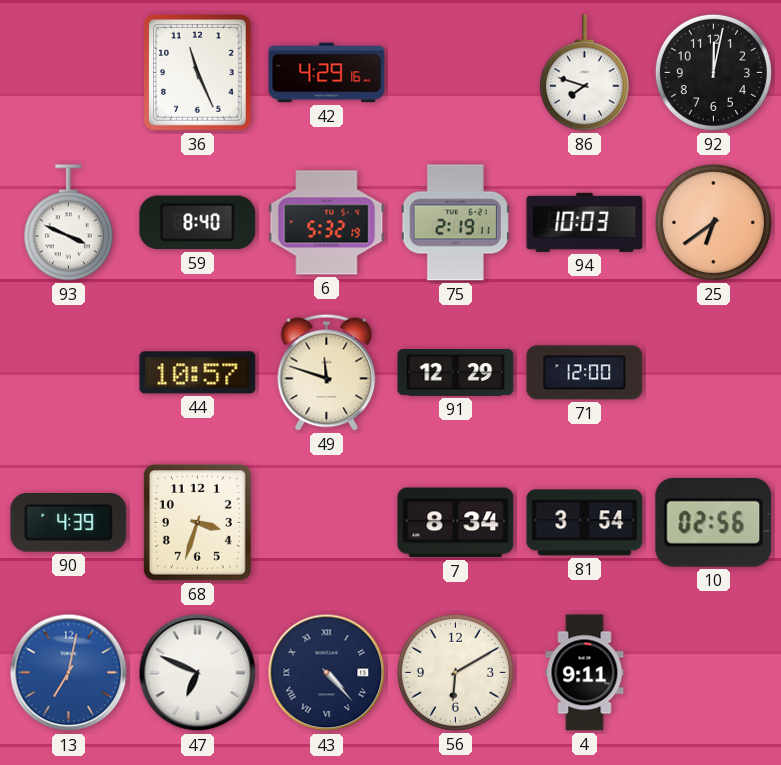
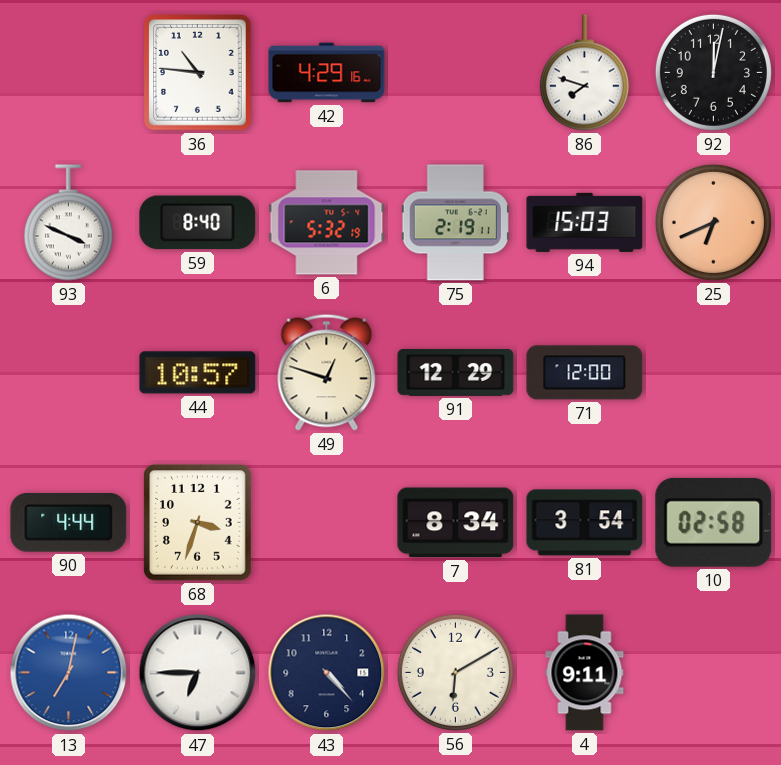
36: 11:26 -> 10:46
94: 10:03 -> 15:03
25: 6:39 -> 6:41
49: 11:48 -> 12:48
90: 4:39 -> 4:44
10: 02:56 -> 02:58
47: 6:49 -> 6:45
43 numerals: Roman -> Arabic
